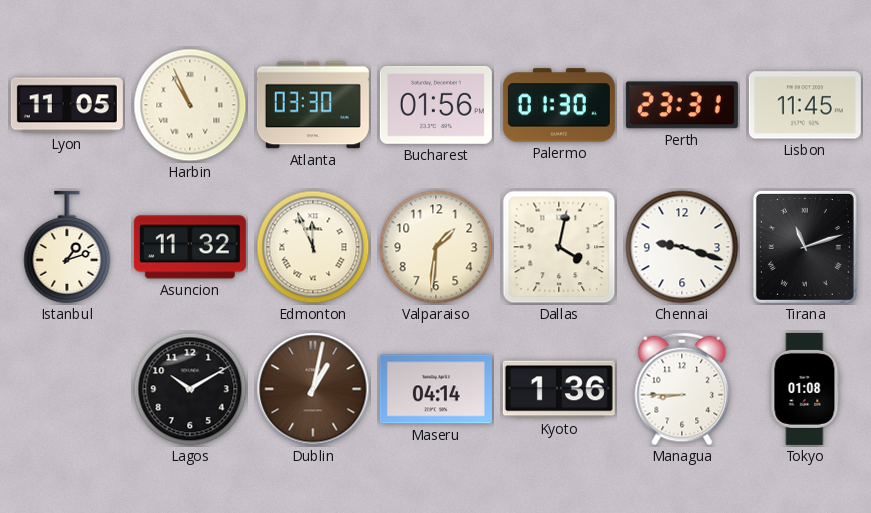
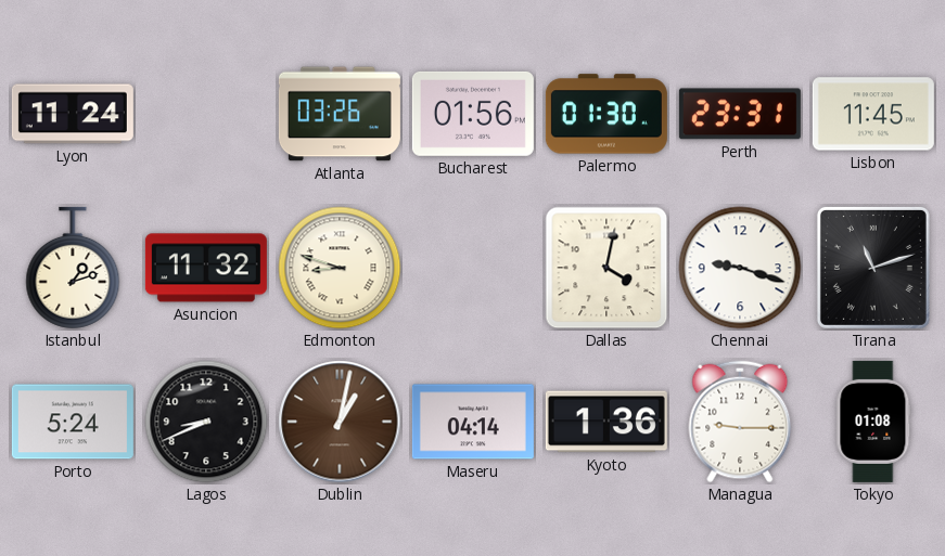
Lyon: 11:05 -> 11:24
Harbin: 10:56 -> none
Atlanta: 03:30 -> 03:26
Edmonton: 11:56 -> 8:48
Valparaiso: 1:31 -> none
Porto: none -> 5:24
Lagos: 10:10 -> 8:41
Managua: 8:45 -> 9:15
